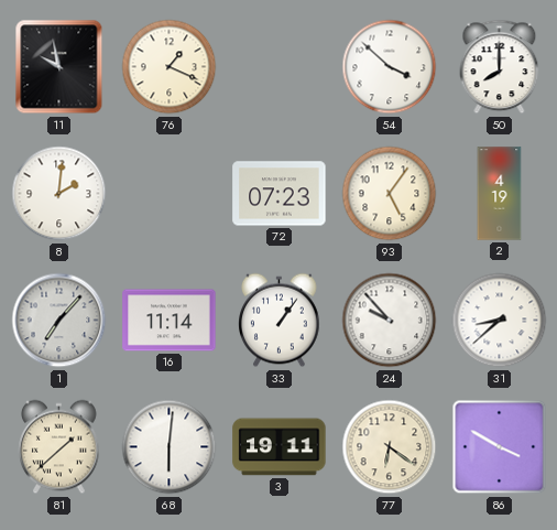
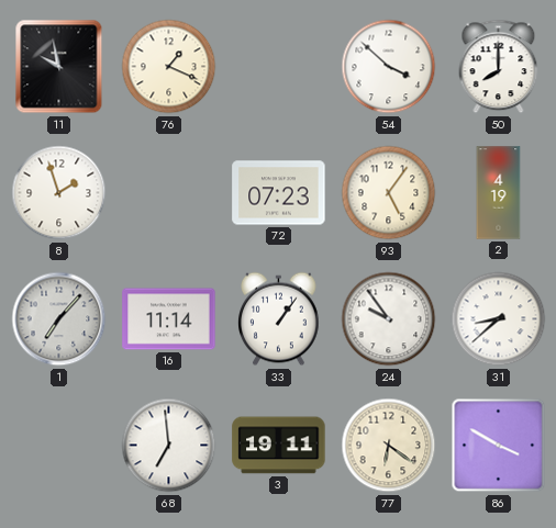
8: 2:01 -> 1:57
24: 9:53 -> 9:54
81: 1:38 -> none
68: 6:01 -> 6:59
